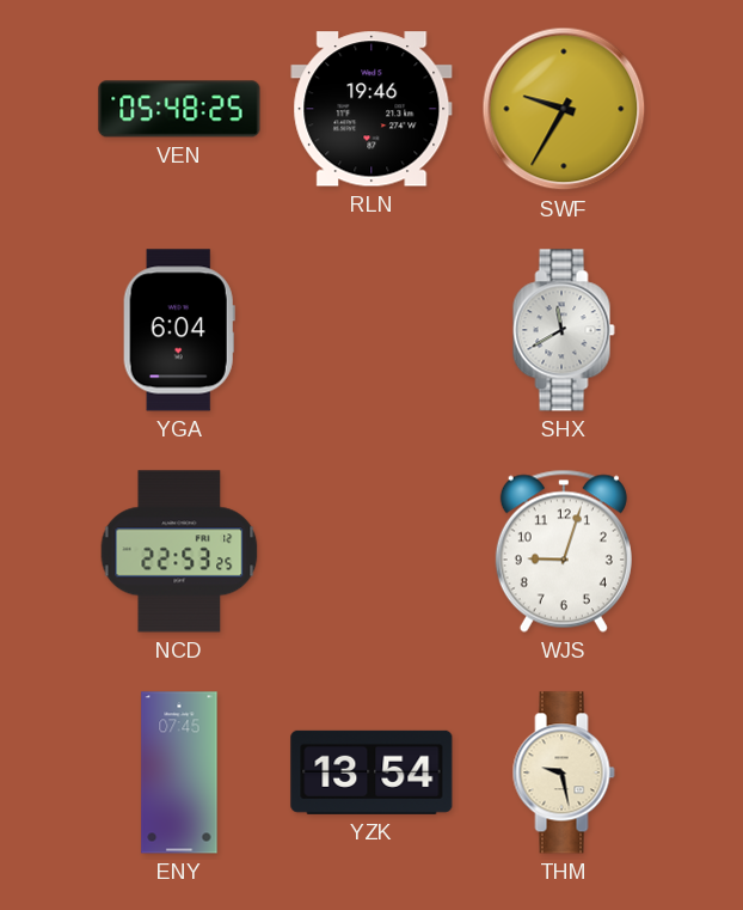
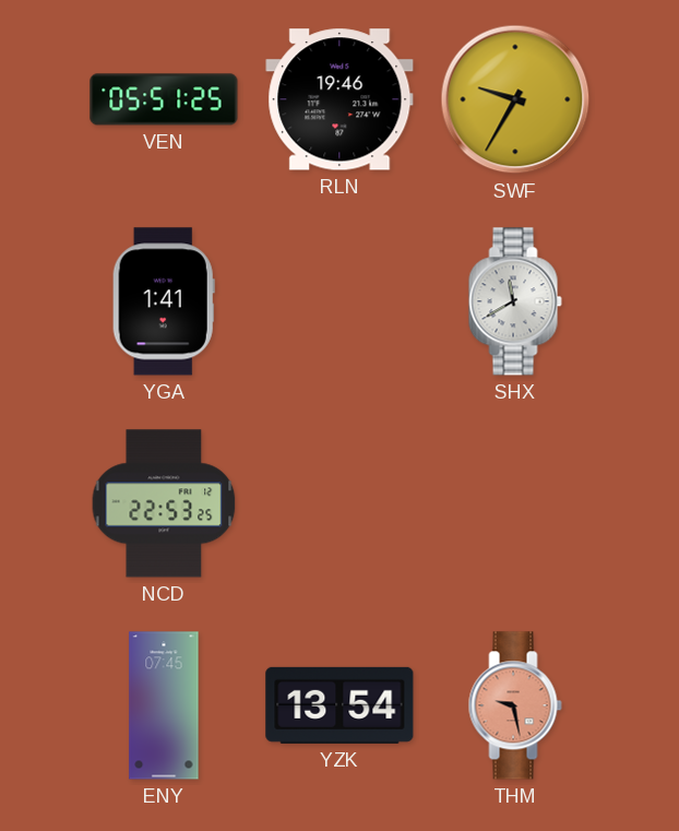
VEN: 05:48 -> 05:51
YGA: 6:04 -> 1:41
WJS: 9:03 -> none
THM dial: cream -> salmon
